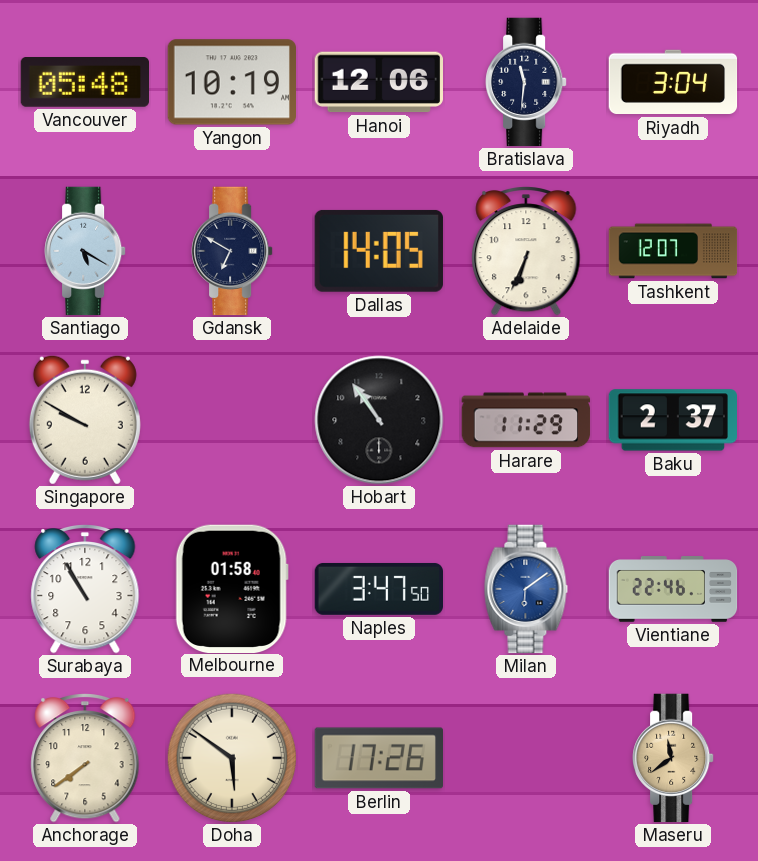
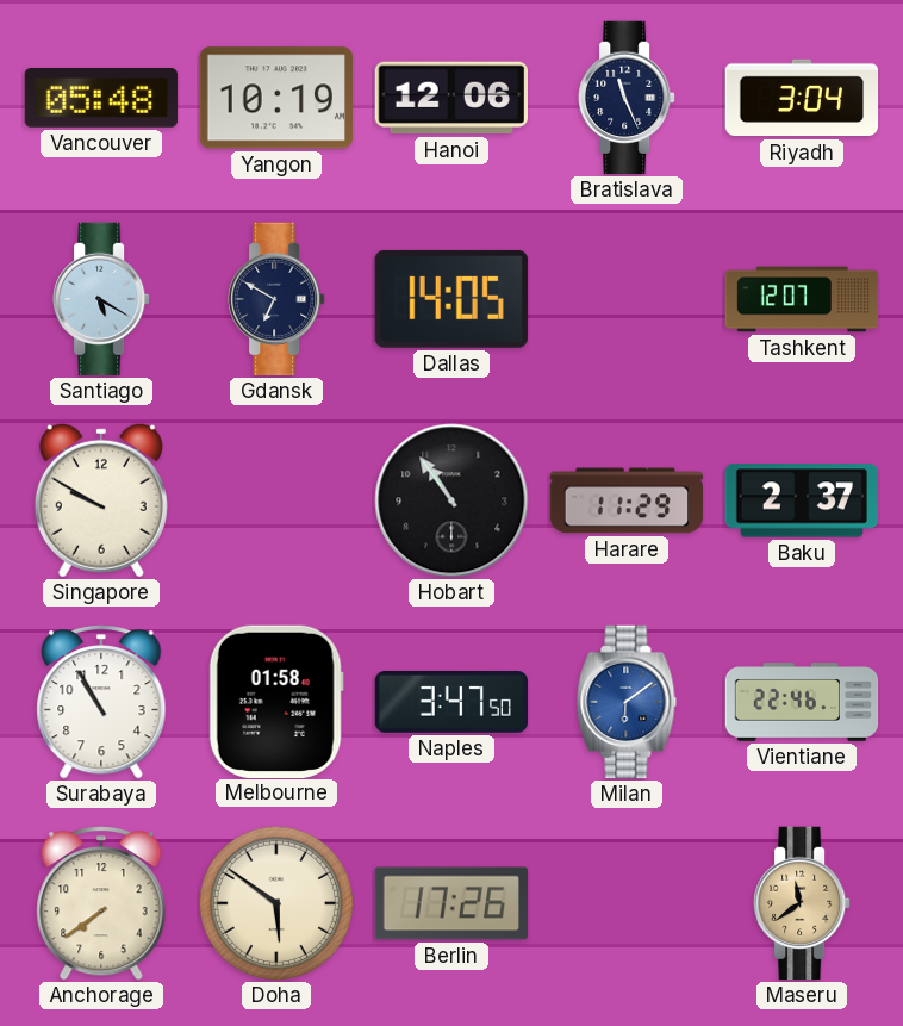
Bratislava: 11:31 -> 11:26
Adelaide: 6:34 -> none
